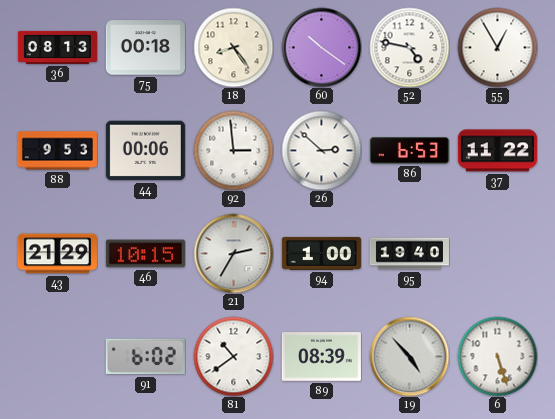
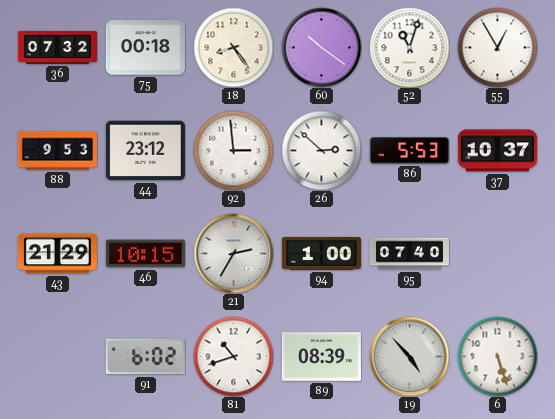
36: 08:13 -> 07:32
52: 4:47 -> 11:03
44: 00:06 -> 23:12
86: 6:53 -> 5:53
37: 11:22 -> 10:37
95: 19:40 -> 07:40
81: 10:39 -> 10:42
